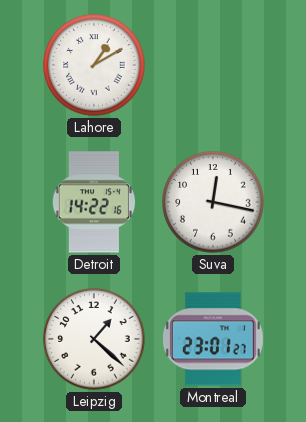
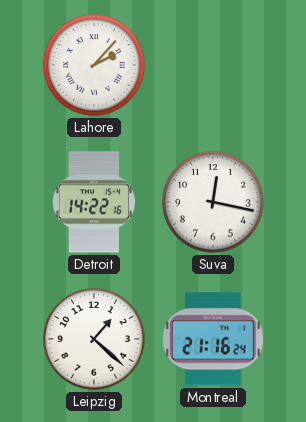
Lahore: 1:10 -> 2:07
Montreal: 23:01 -> 21:16
